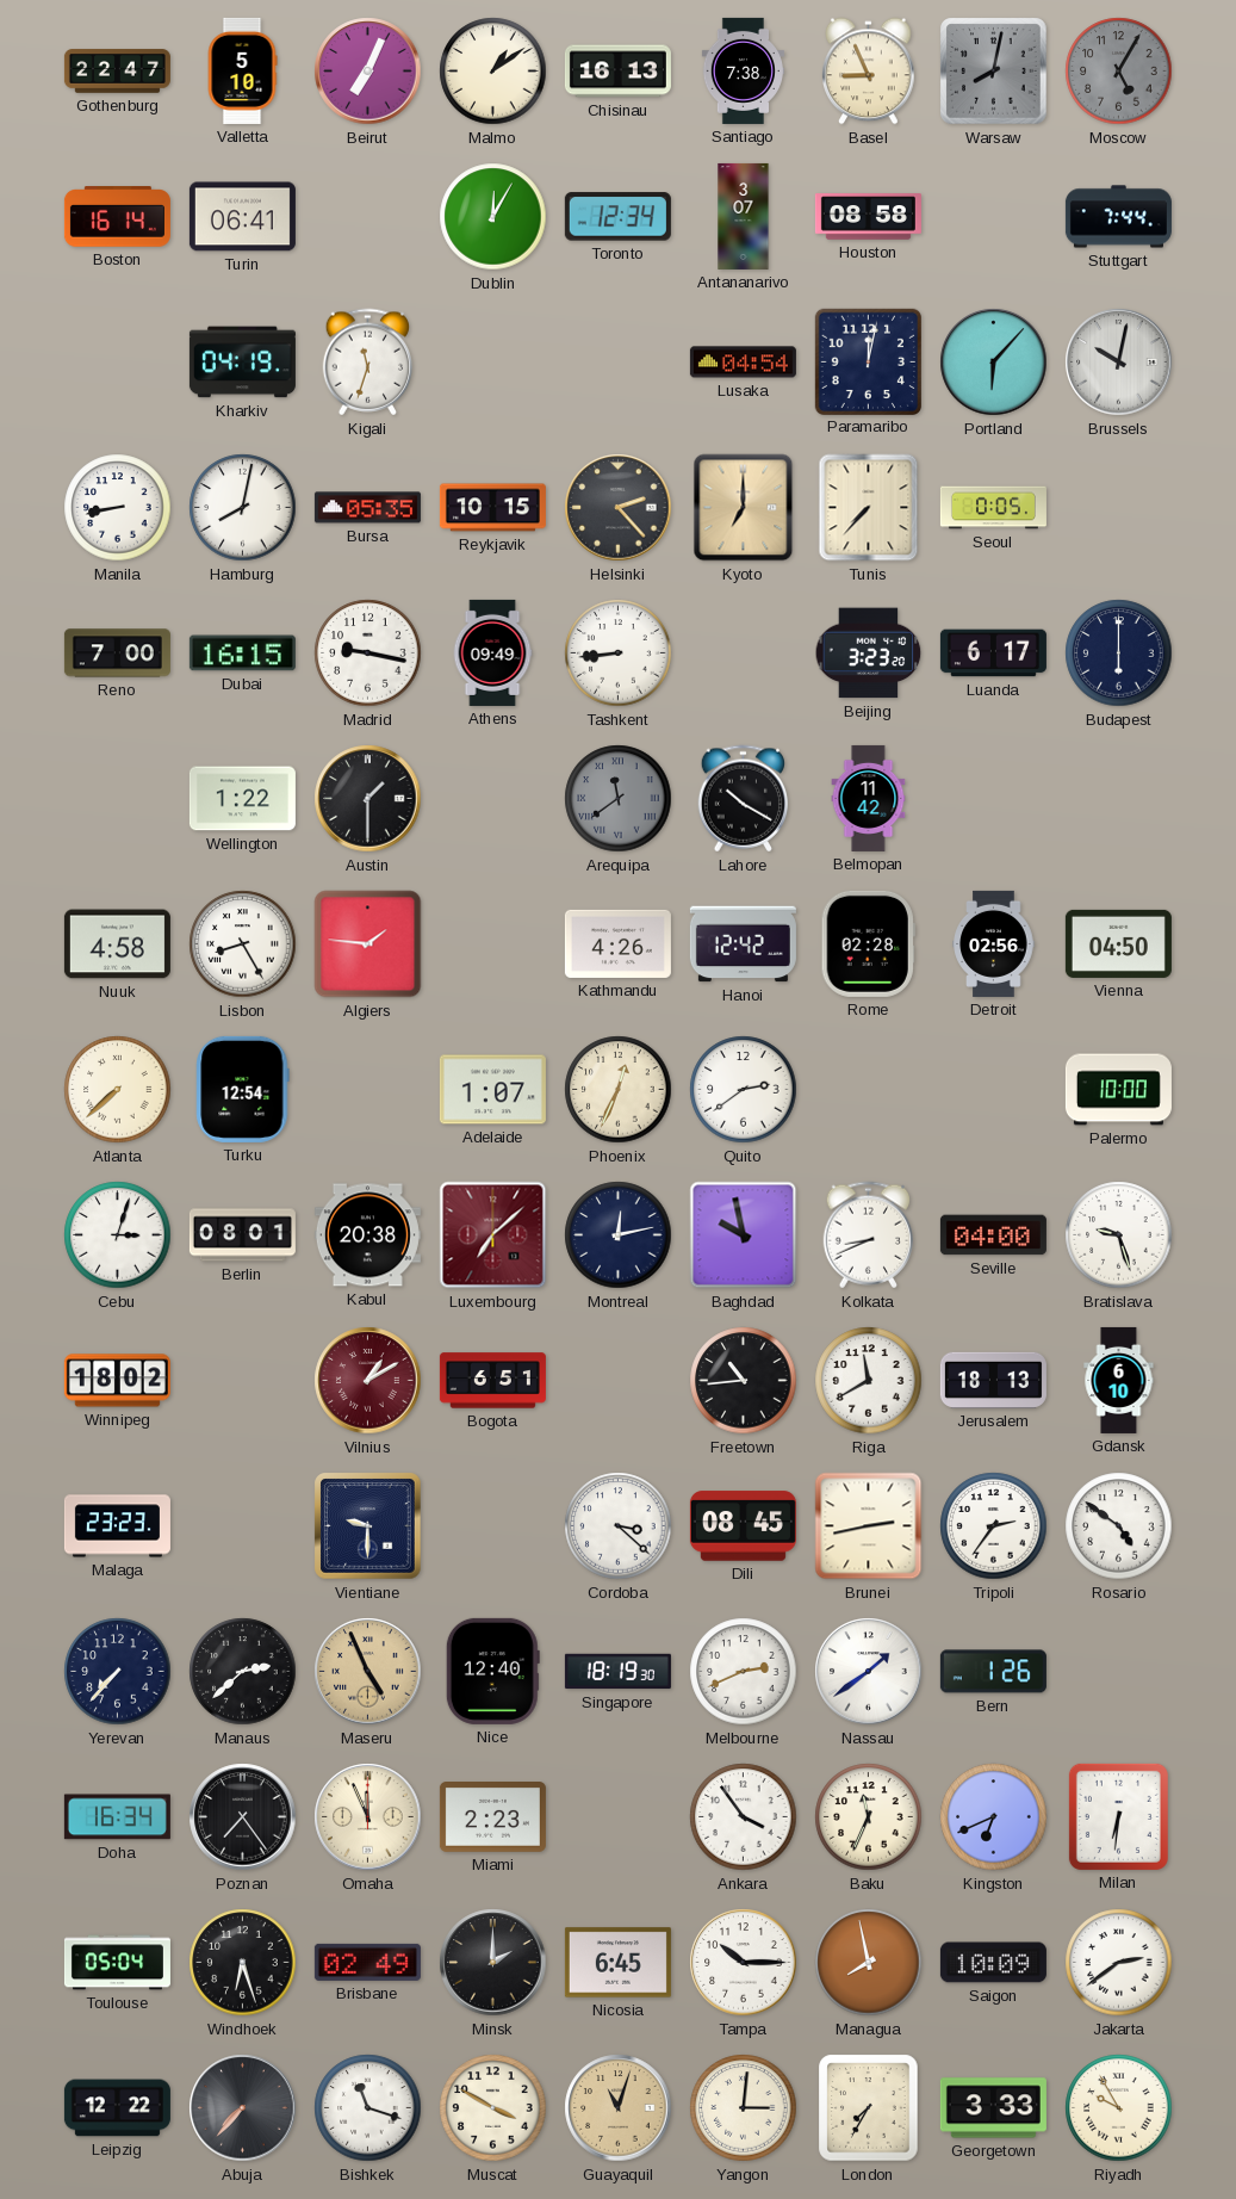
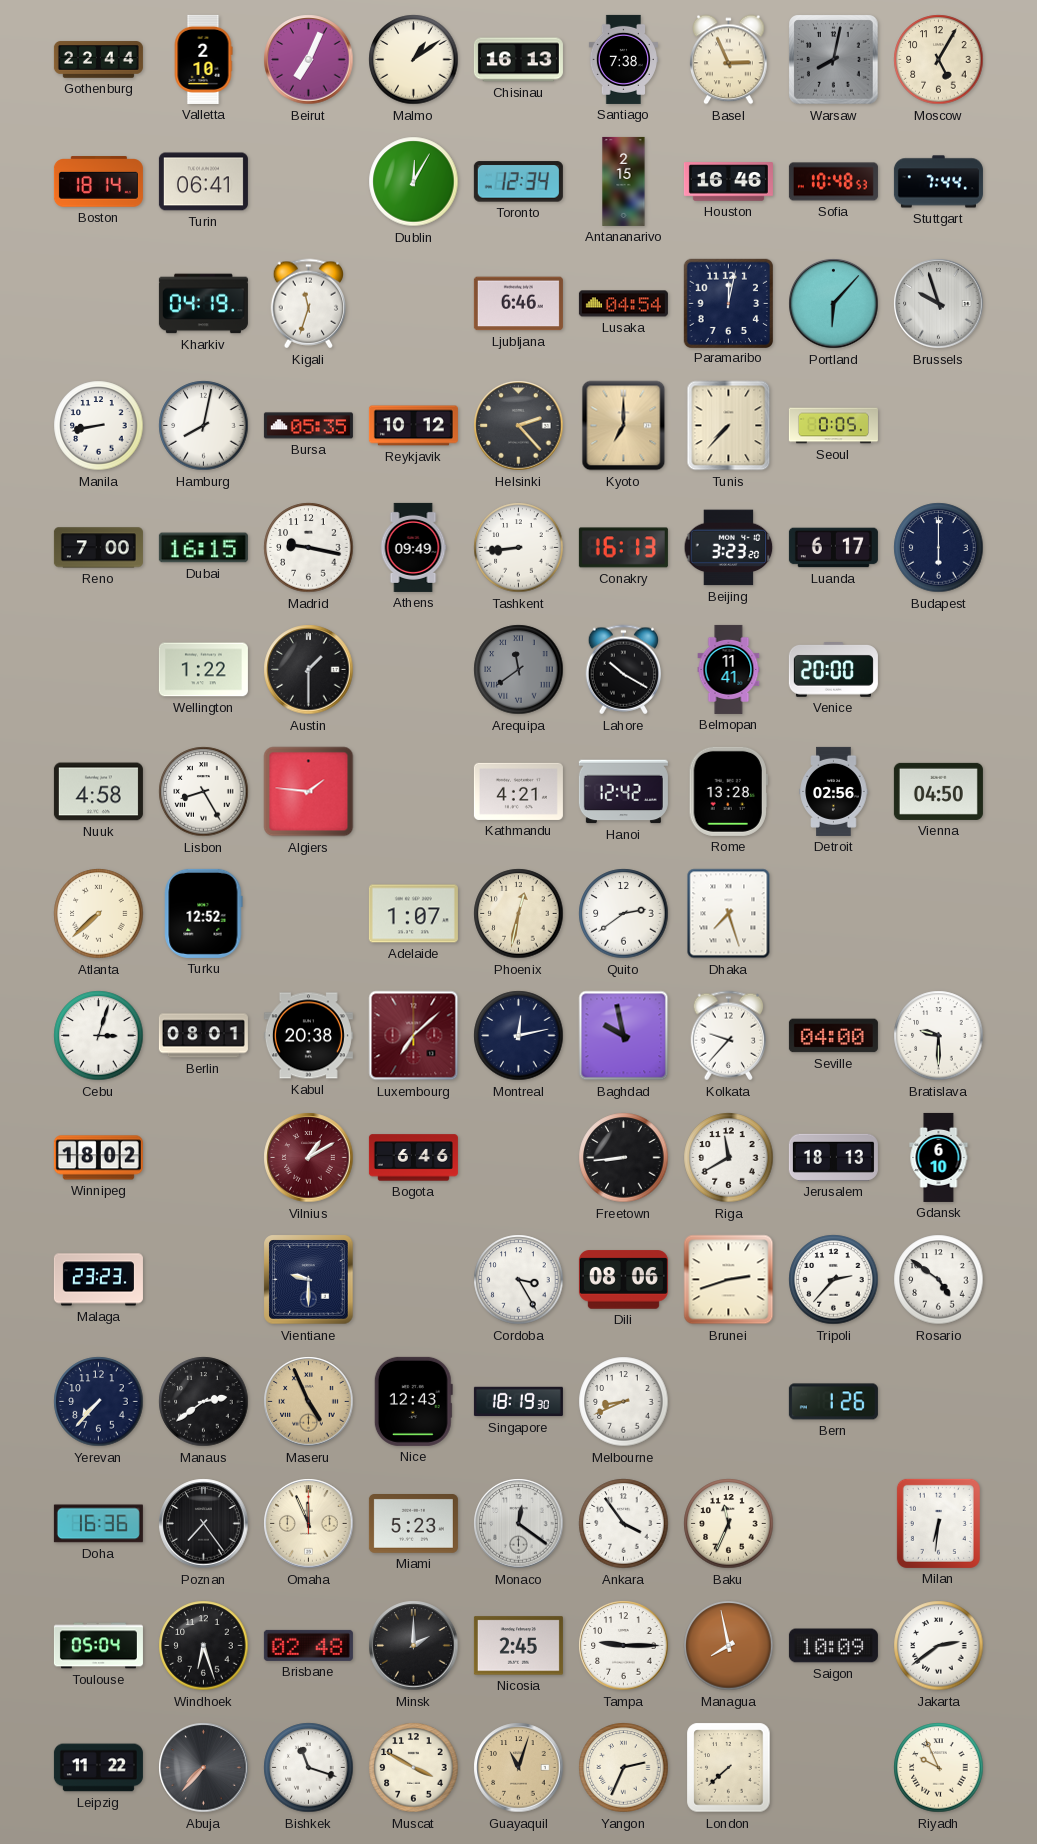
Gothenburg: 22:47 -> 22:44
Valletta: 5:10 -> 2:10
Basel: 8:56 -> 2:56
Moscow dial: grey -> cream
Boston: 16:14 -> 18:14
Antananarivo: 3:07 -> 2:15
Houston: 08:58 -> 16:46
Sofia: none -> 10:48
Ljubljana: none -> 6:46
Brussels: 10:02 -> 9:57
Reykjavik: 10:15 -> 10:12
Conakry: none -> 16:13
Belmopan: 11:42 -> 11:41
Venice: none -> 20:00
Kathmandu: 4:26 -> 4:21
Rome: 02:28 -> 13:28
Turku: 12:54 -> 12:52
Phoenix: 12:34 -> 12:32
Dhaka: none -> 7:27
Palermo: 10:00 -> none
Kolkata: 8:41 -> 9:37
Bratislava: 9:27 -> 9:30
Bogota: 6:51 -> 6:46
Freetown: 10:44 -> 8:44
Cordoba: 3:22 -> 3:25
Dili: 08:45 -> 08:06
Brunei: 2:43 -> 2:42
Tripoli: 2:36 -> 2:37
Manaus: 2:38 -> 2:39
Nice: 12:40 -> 12:43
Melbourne: 2:41 -> 8:41
Nassau: 1:39 -> none
Doha: 16:34 -> 16:36
Miami: 2:23 -> 5:23
Monaco: none -> 12:21
Kingston: 6:41 -> none
Brisbane: 02:49 -> 02:48
Nicosia: 6:45 -> 2:45
Tampa: 10:15 -> 9:15
Leipzig: 12:22 -> 11:22
Yangon: 3:01 -> 2:34
London: 7:35 -> 7:38
Georgetown: 3:33 -> none
Riyadh: 9:55 -> 9:56
